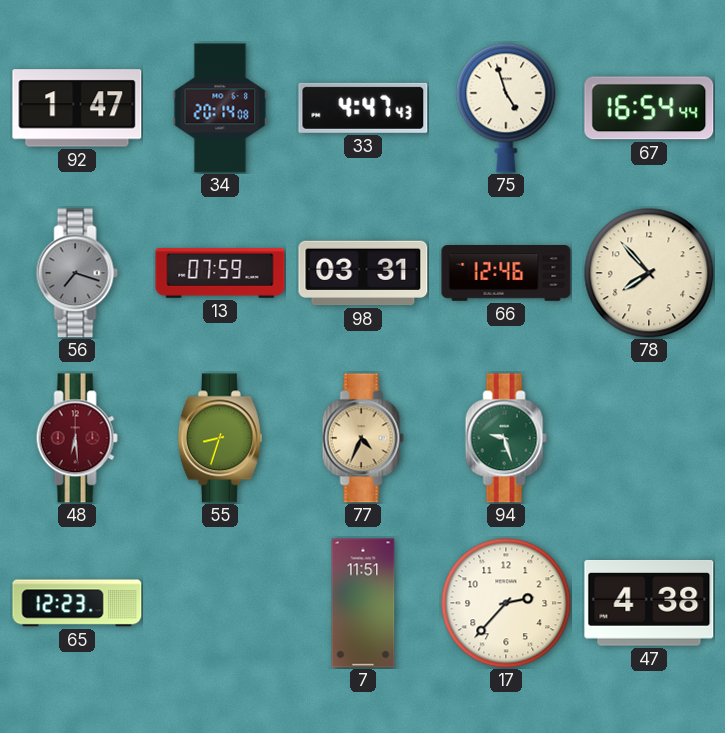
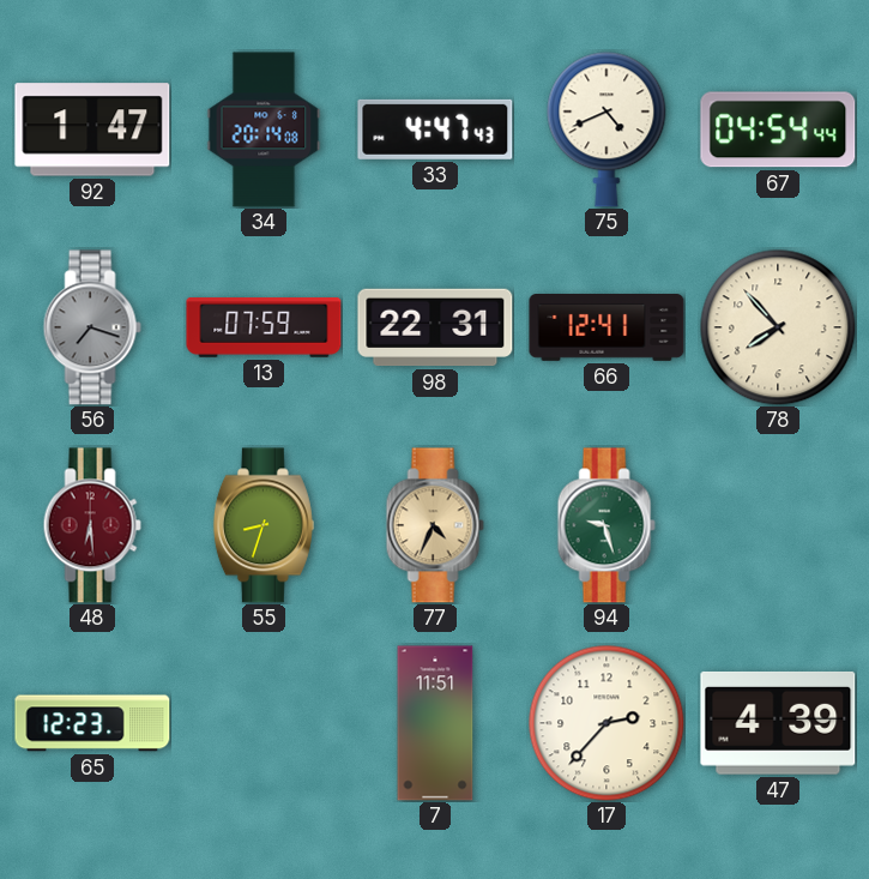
75: 4:57 -> 4:41
67: 16:54 -> 04:54
98: 03:31 -> 22:31
66: 12:46 -> 12:41
47: 4:38 -> 4:39
